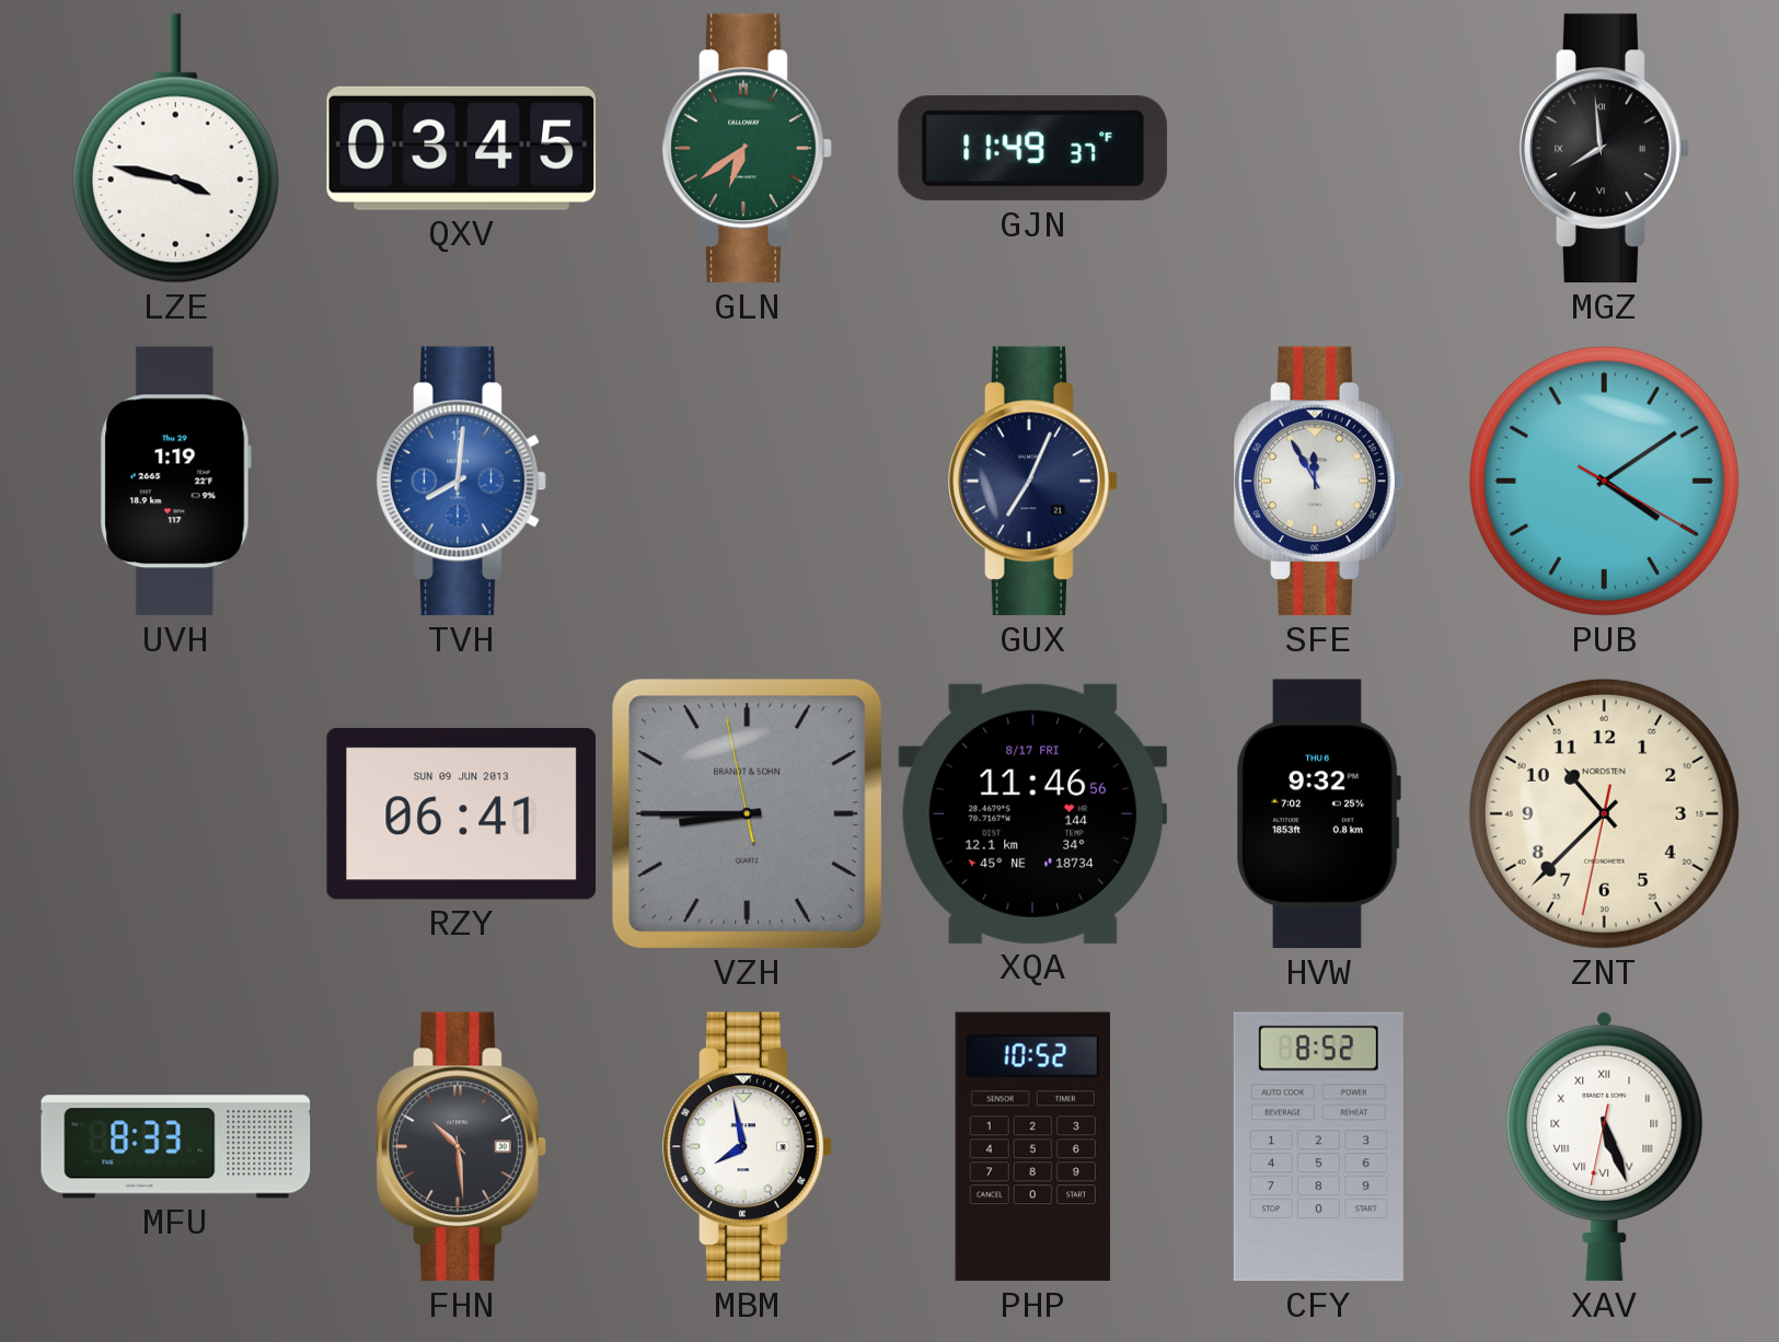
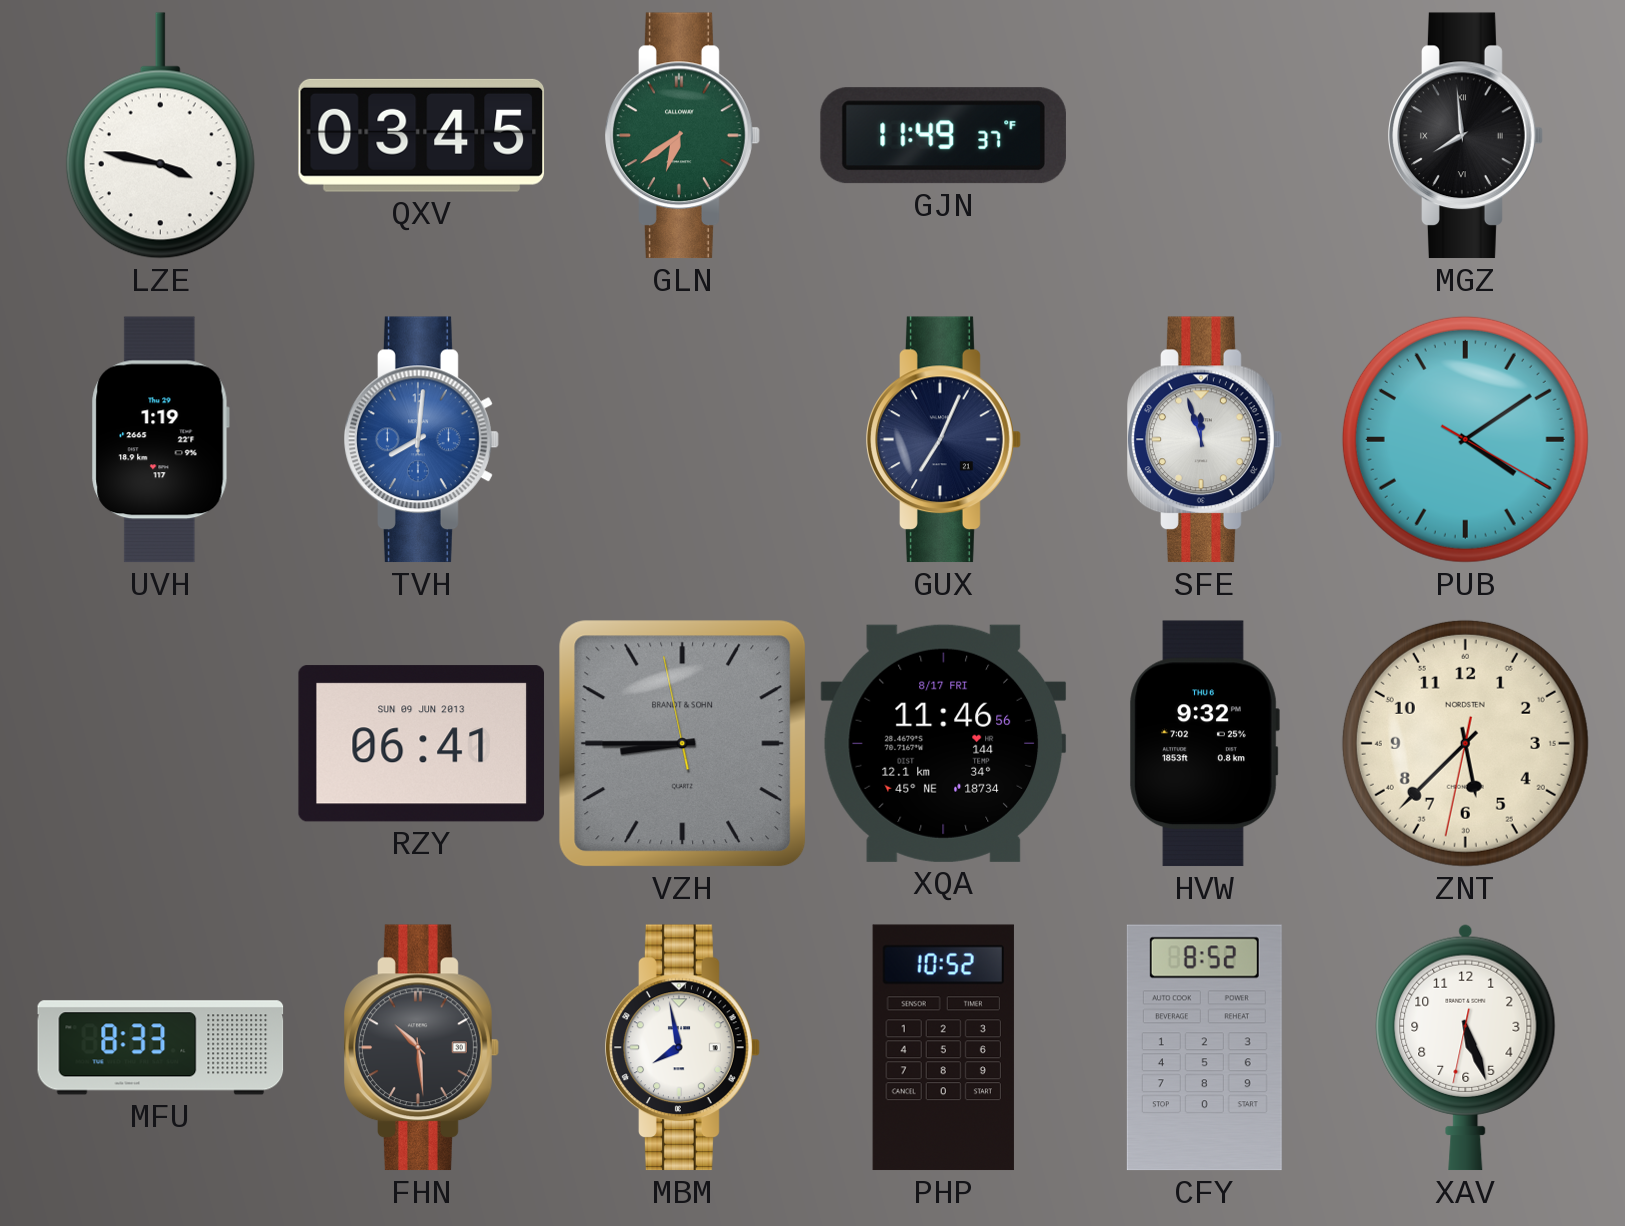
SFE: 11:55 -> 11:57
ZNT: 10:37 -> 5:37
XAV numerals: Roman -> Arabic
